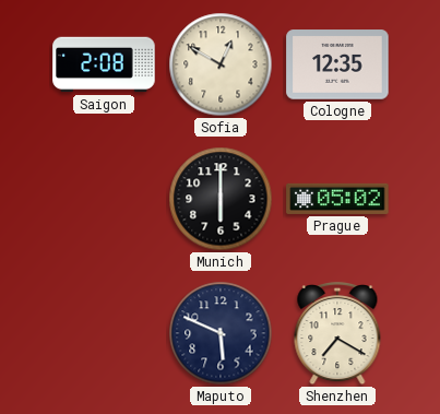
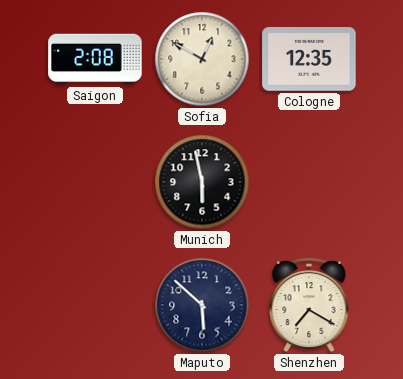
Munich: 6:00 -> 5:58
Prague: 05:02 -> none
Maputo: 5:49 -> 5:52
